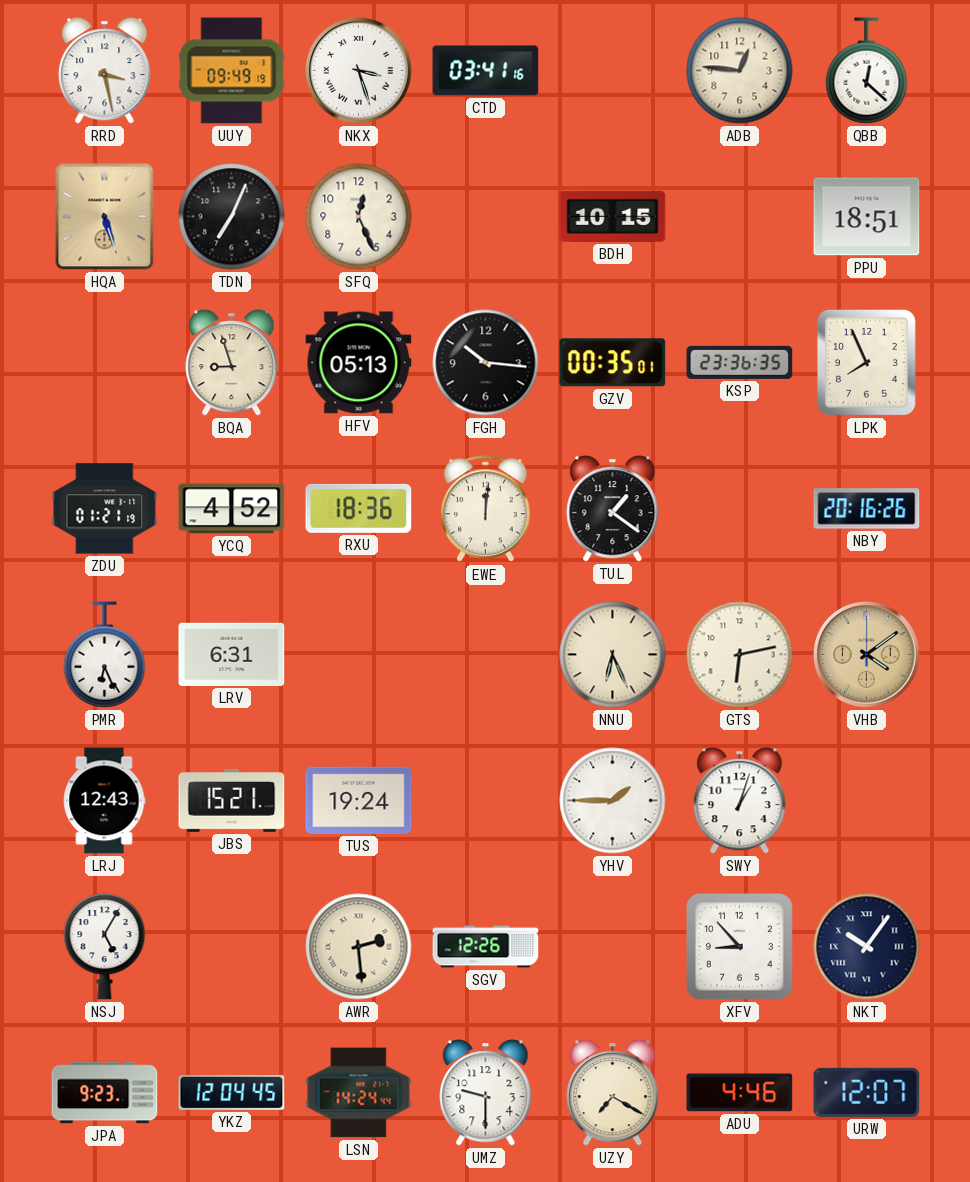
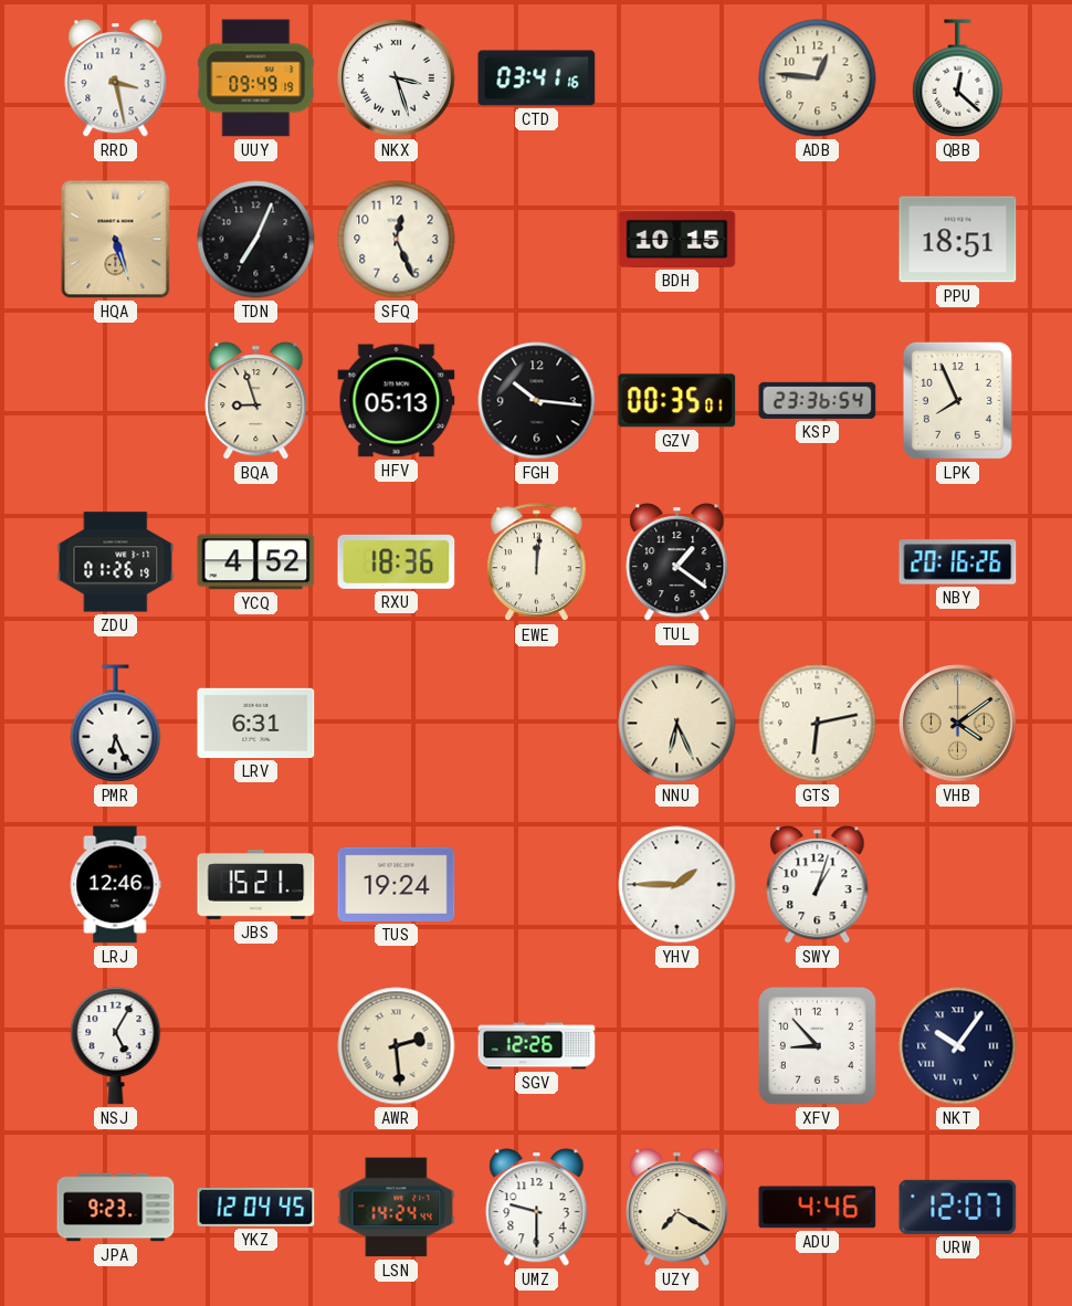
KSP: 23:36:35 -> 23:36:54
ZDU: 01:21 -> 01:26
LRJ: 12:43 -> 12:46
